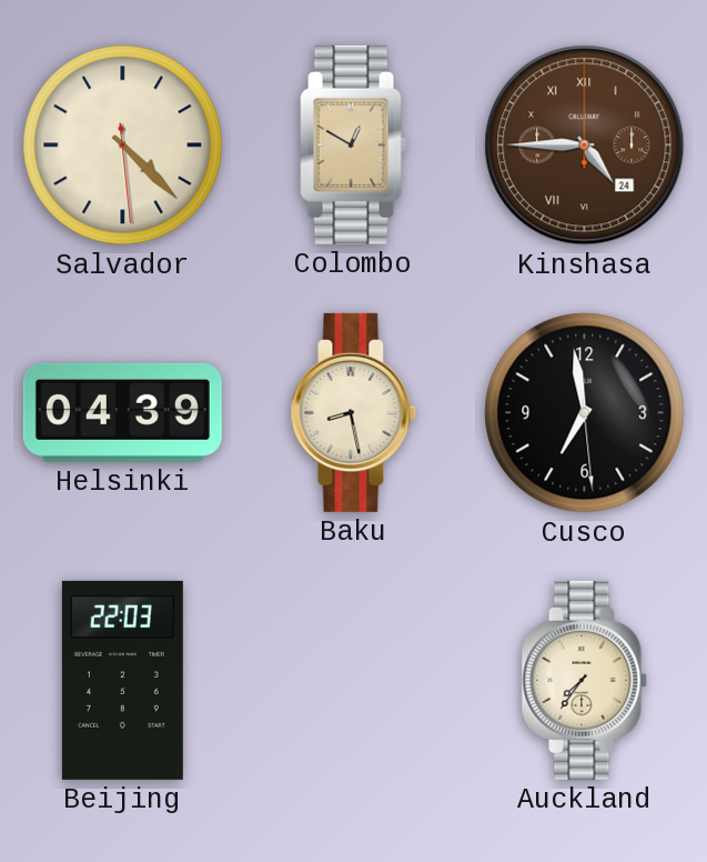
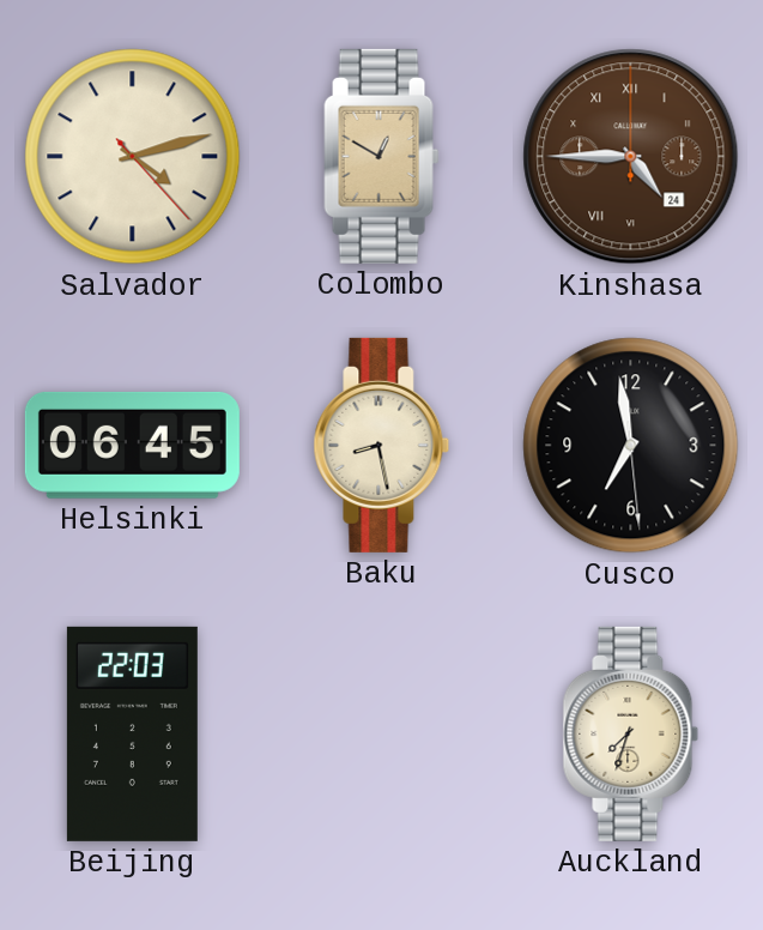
Salvador: 4:22 -> 4:12
Helsinki: 04:39 -> 06:45
Auckland: 7:36 -> 7:33
